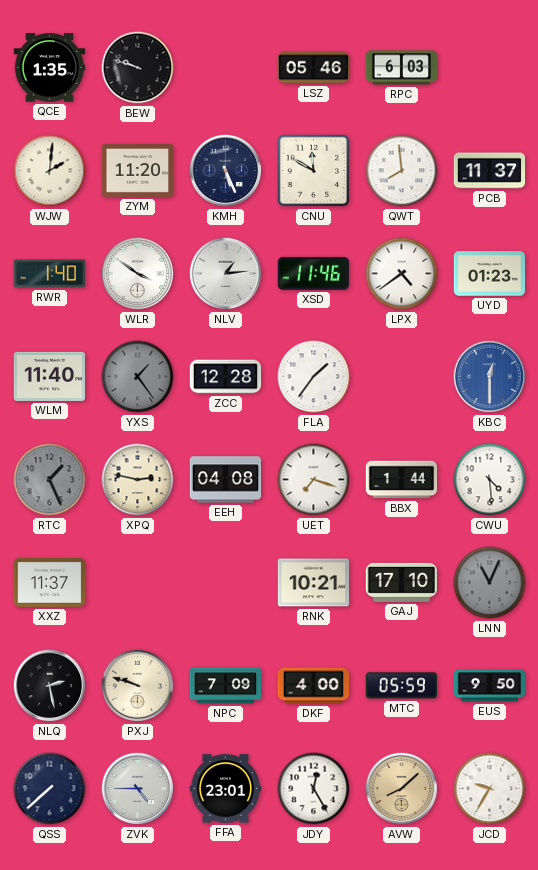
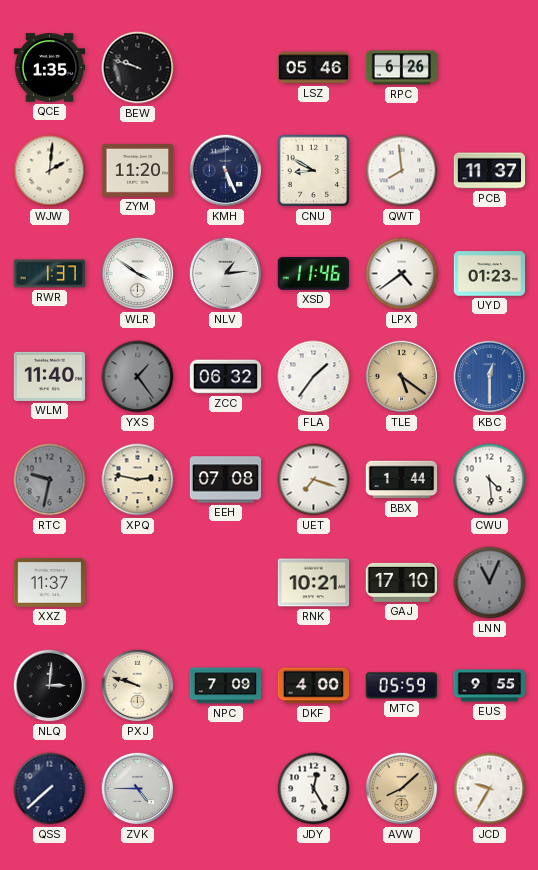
RPC: 6:03 -> 6:26
CNU: 11:50 -> 8:50
RWR: 1:40 -> 1:37
ZCC: 12:28 -> 06:32
TLE: none -> 5:21
RTC: 1:26 -> 9:32
EEH: 04:08 -> 07:08
NLQ: 2:28 -> 3:01
EUS: 9:50 -> 9:55
FFA: 23:01 -> none
